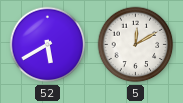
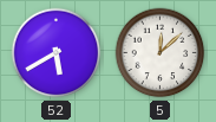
5: 12:10 -> 12:08
